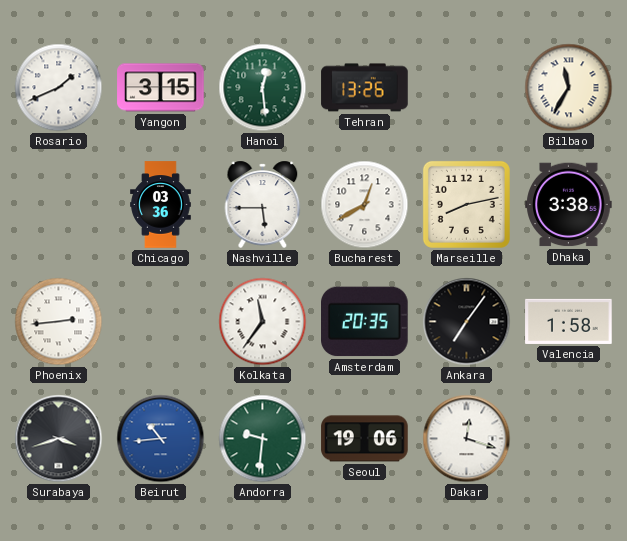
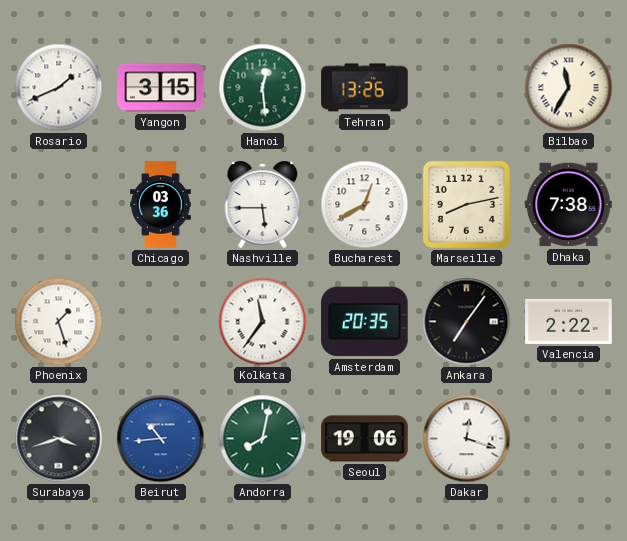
Dhaka: 3:38 -> 7:38
Phoenix: 2:44 -> 1:27
Valencia: 1:58 -> 2:22
Andorra: 9:31 -> 8:02
